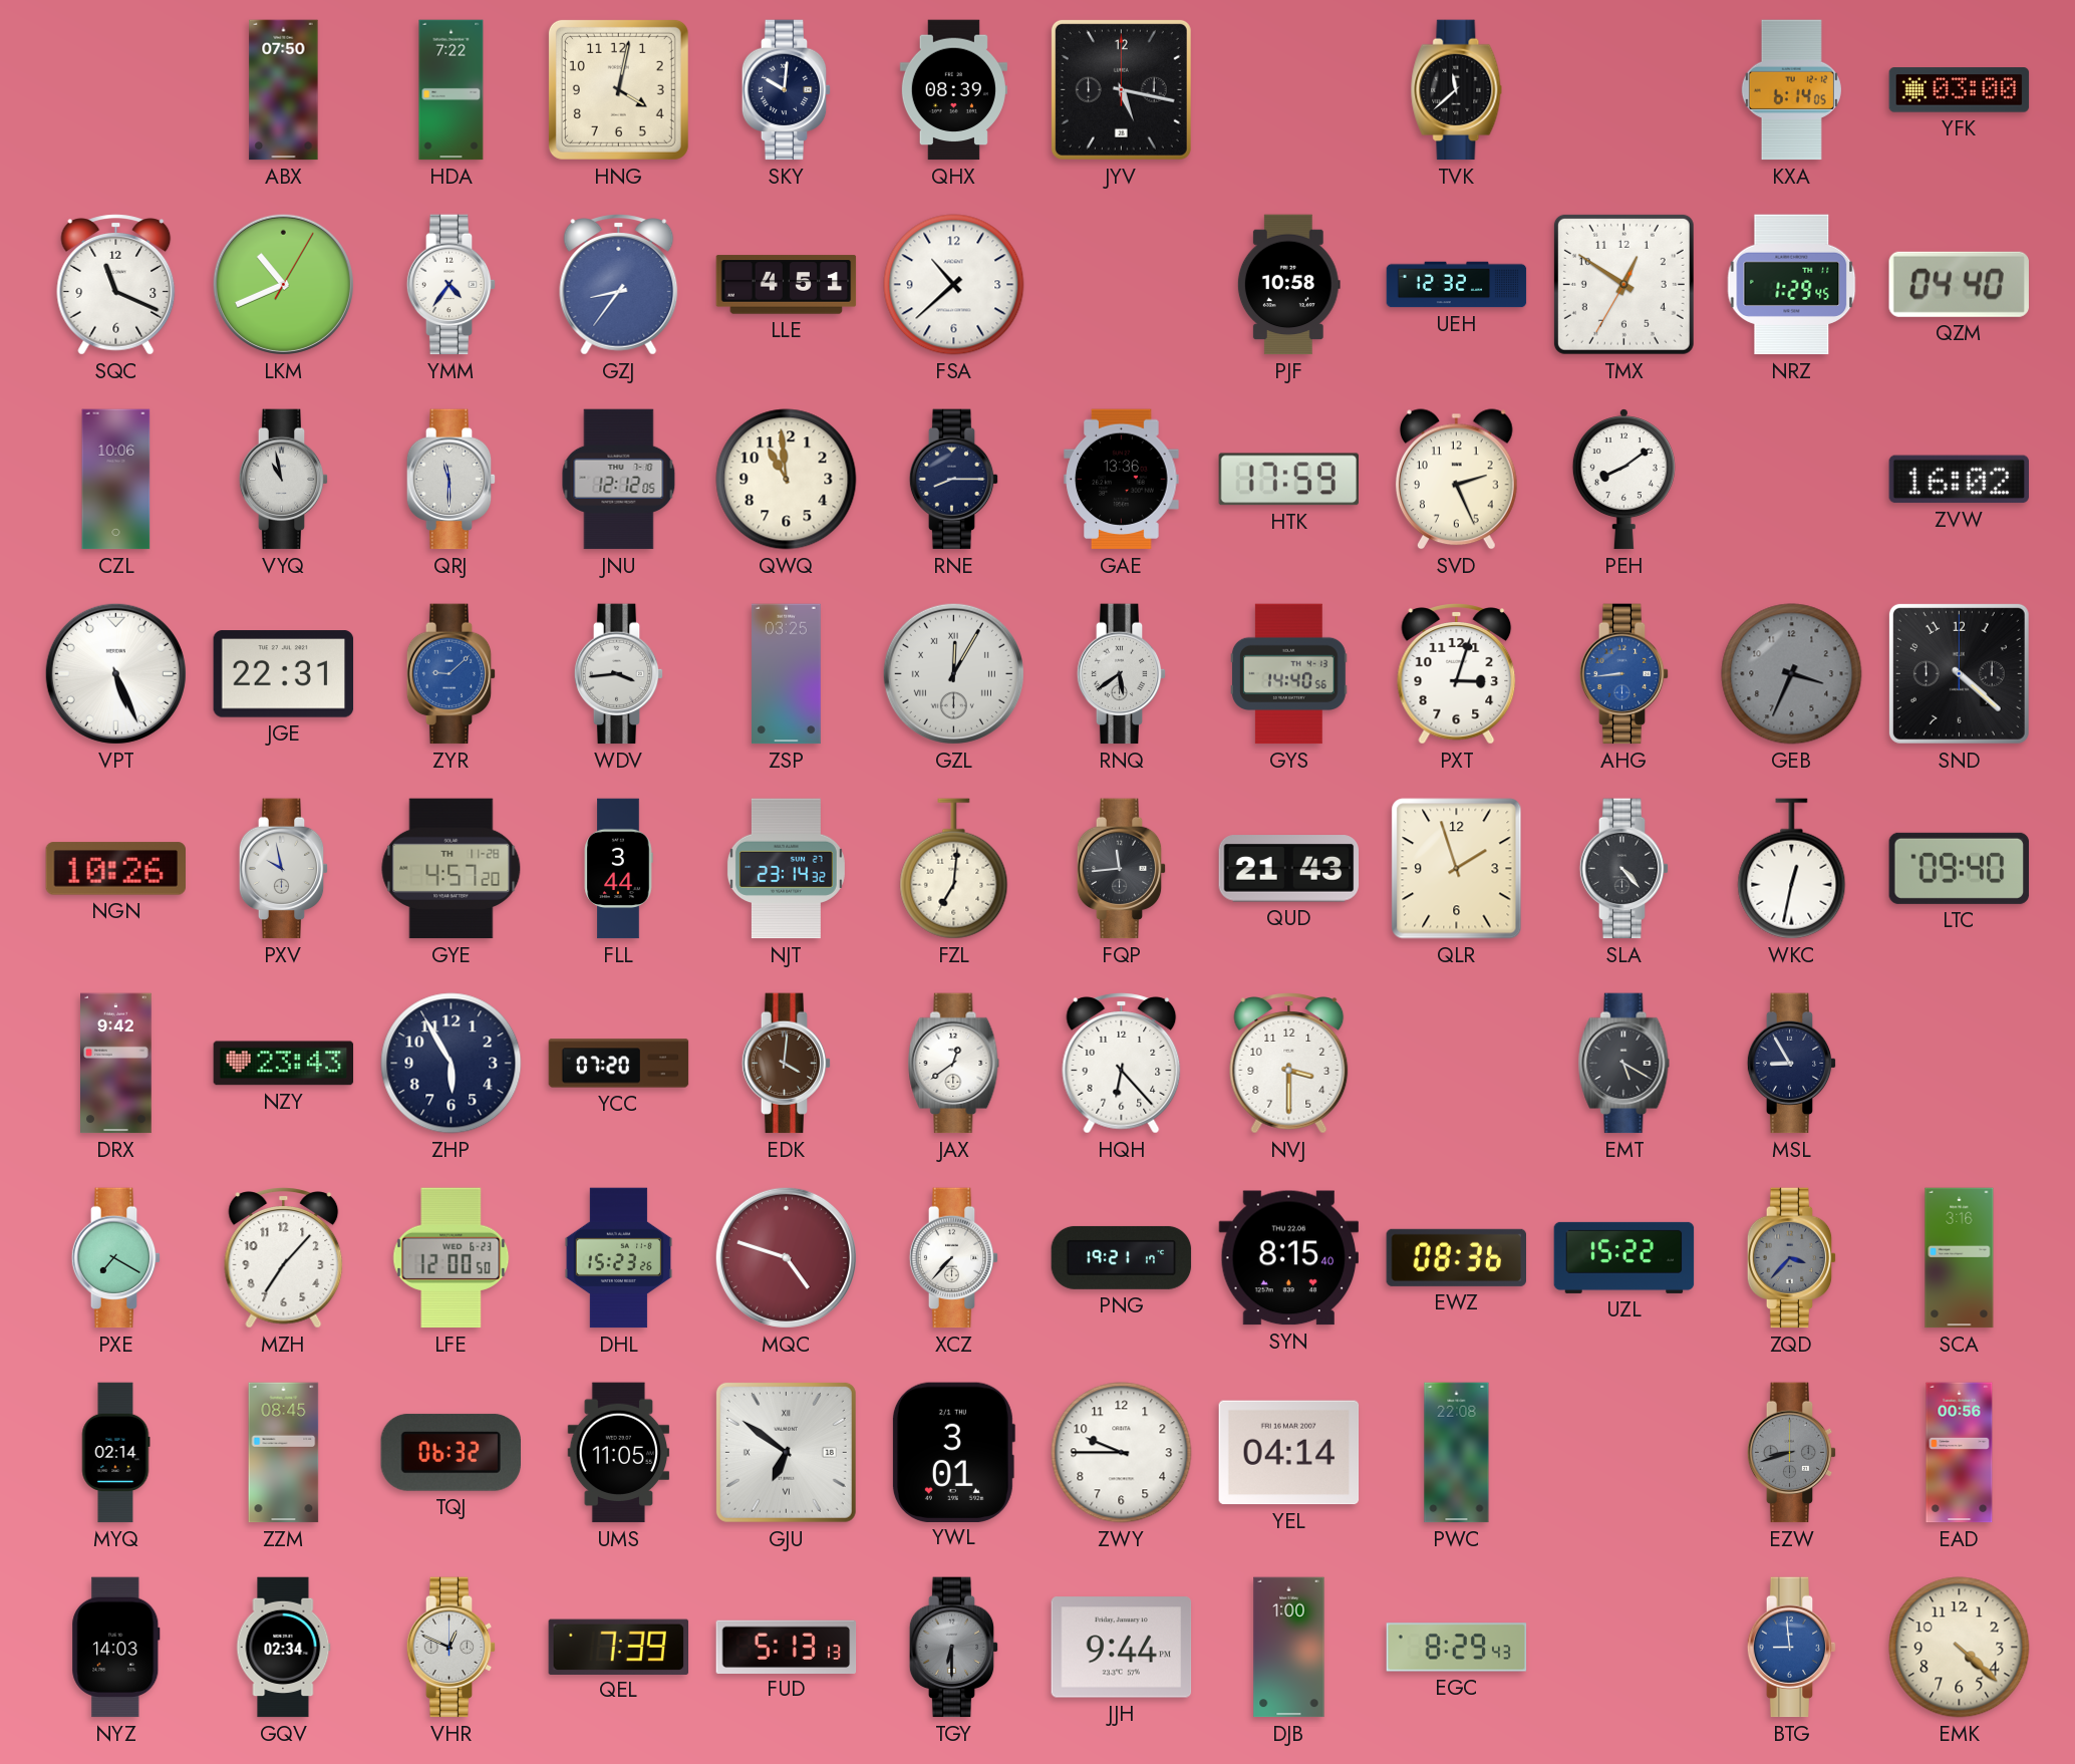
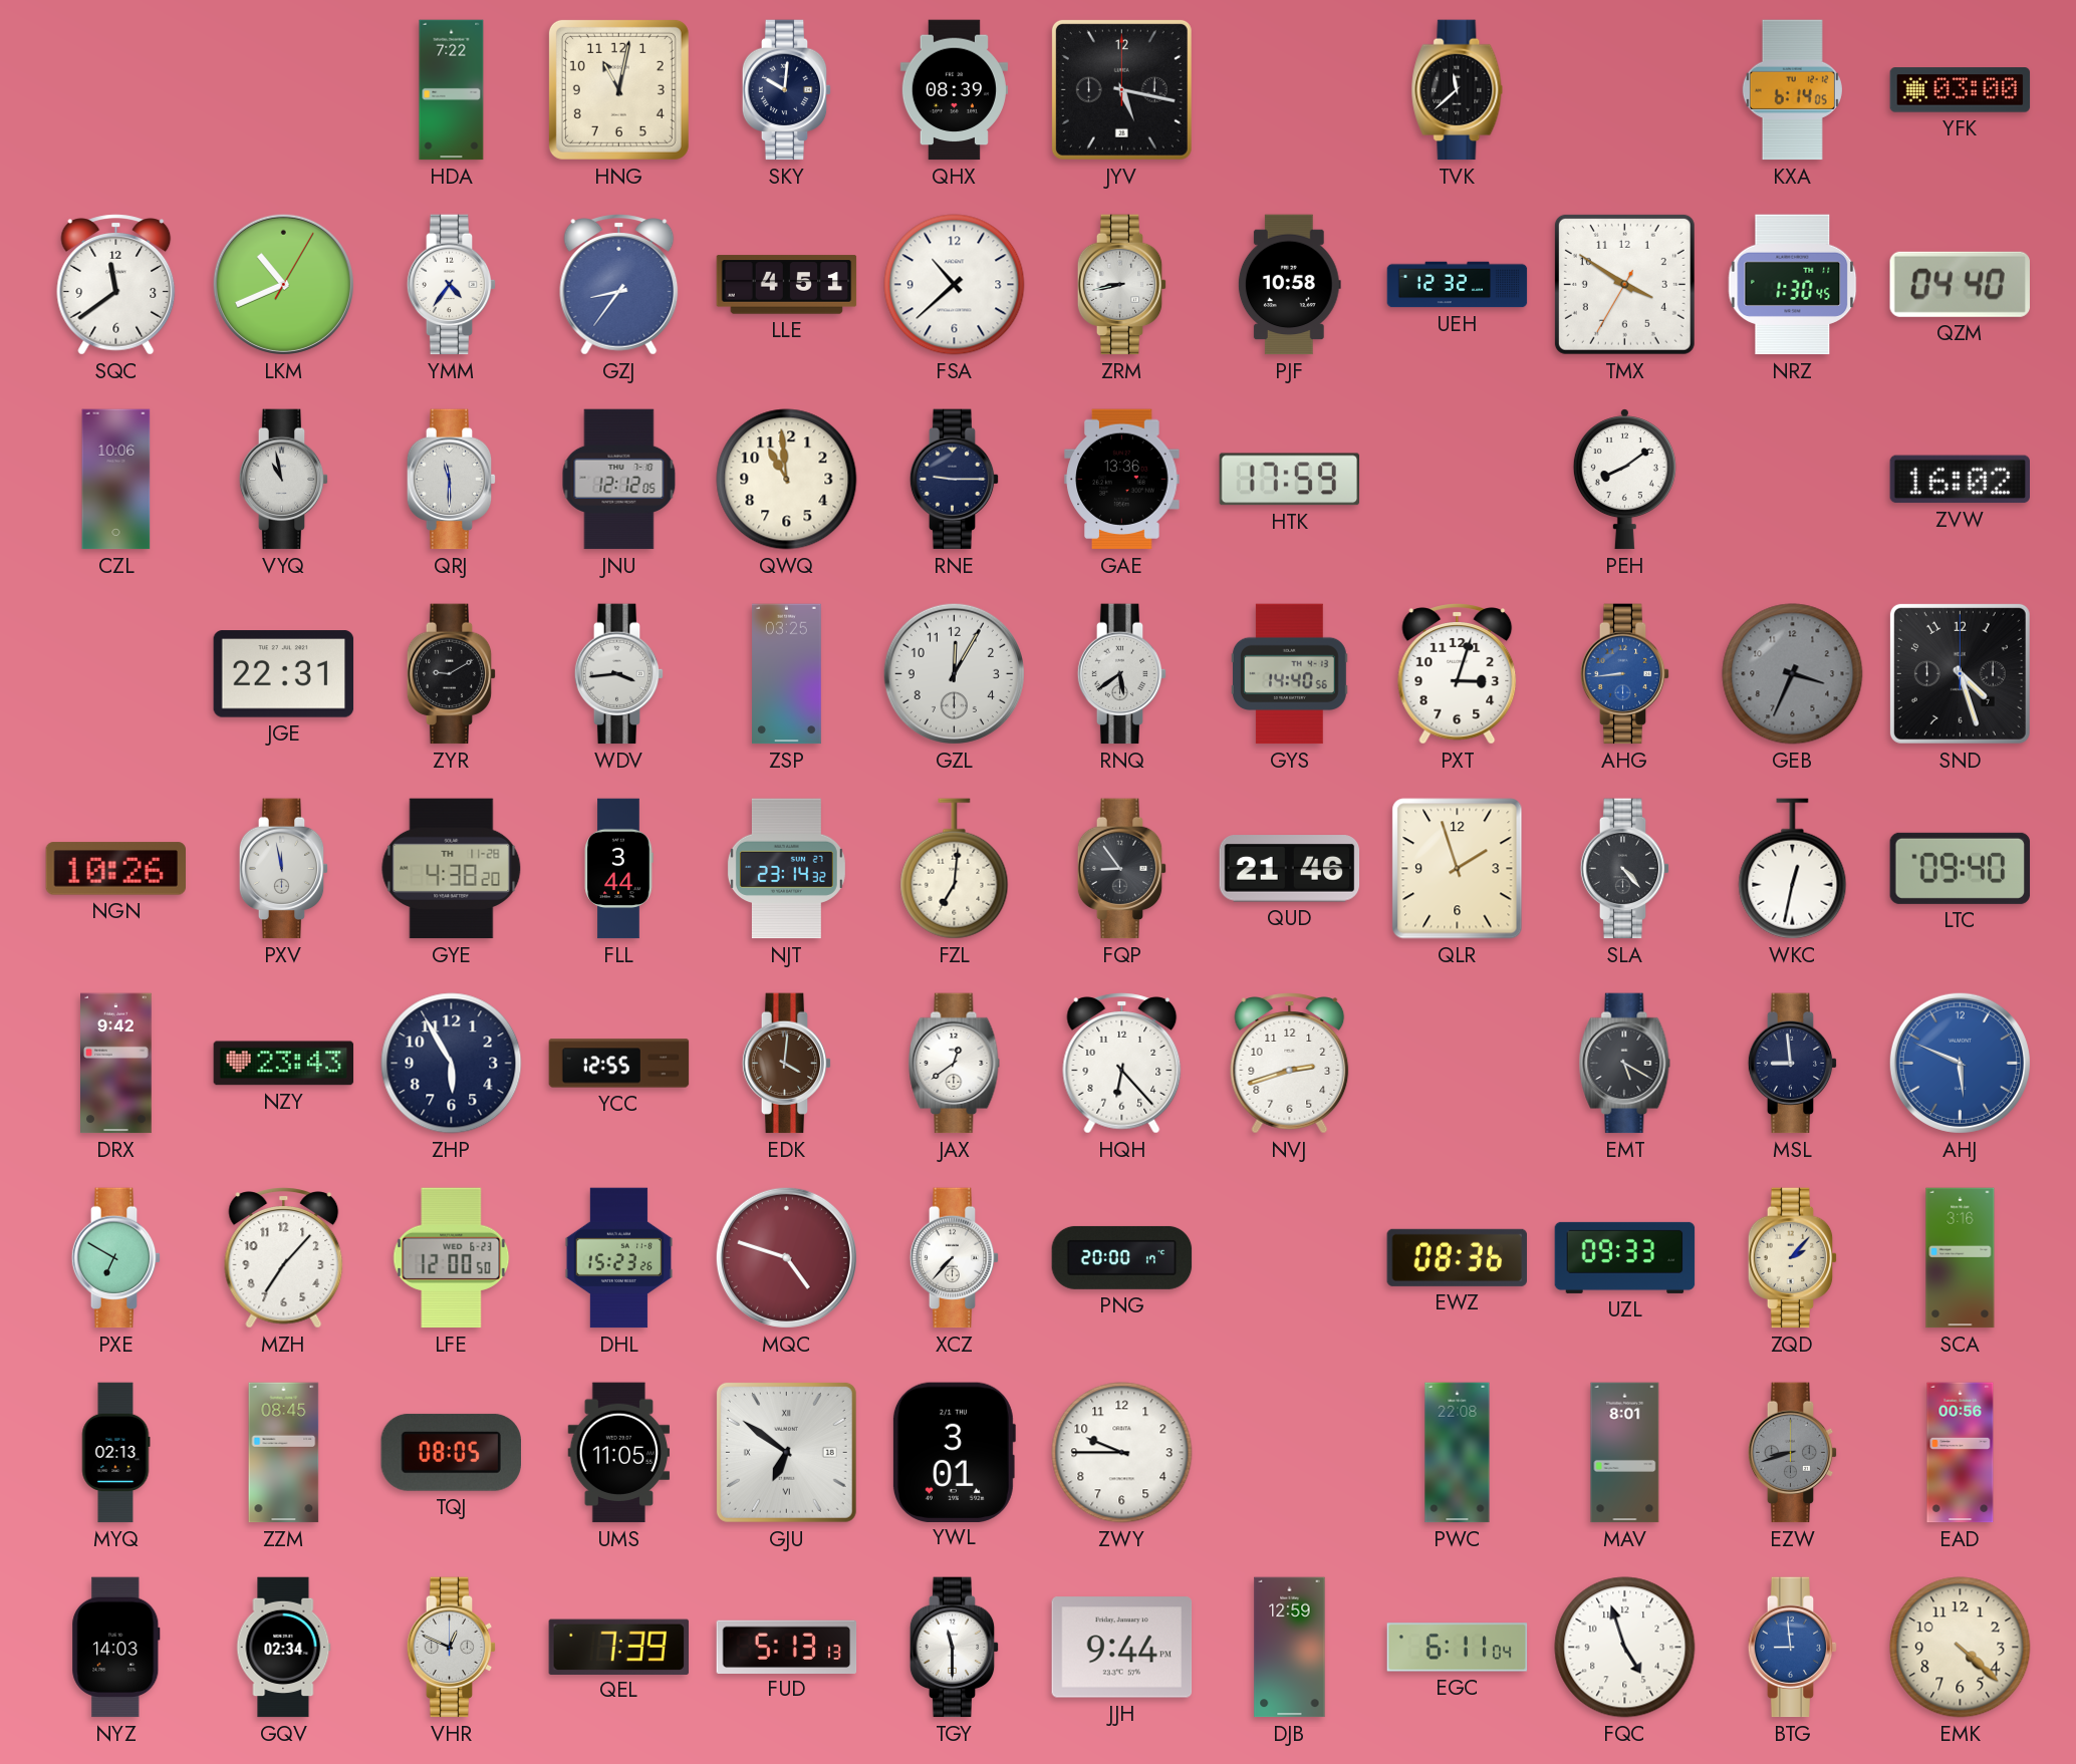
ABX: 07:50 -> none
HNG: 4:02 -> 11:02
SQC: 11:19 -> 11:39
ZRM: none -> 8:43
TMX: 12:50 -> 3:50
NRZ: 1:29 -> 1:30
RNE: 8:15 -> 9:15
SVD: 2:26 -> none
VPT: 5:26 -> none
ZYR: 9:08 -> 9:10
ZYR dial: blue -> black
GZL numerals: Roman -> Arabic
SND: 4:22 -> 4:27
PXV: 9:58 -> 11:58
GYE: 4:57 -> 4:38
FQP: 11:44 -> 8:54
QUD: 21:43 -> 21:46
YCC: 07:20 -> 12:55
NVJ: 3:30 -> 2:42
MSL: 8:55 -> 8:59
AHJ: none -> 5:49
PXE: 7:20 -> 6:50
PNG: 19:21 -> 20:00
SYN: 8:15 -> none
UZL: 15:22 -> 09:33
ZQD: 3:37 -> 2:07
ZQD dial: grey -> cream
MYQ: 02:14 -> 02:13
TQJ: 06:32 -> 08:05
YEL: 04:14 -> none
MAV: none -> 8:01
TGY: 6:30 -> 11:30
TGY dial: grey -> white
DJB: 1:00 -> 12:59
EGC: 8:29 -> 6:11
FQC: none -> 4:57
